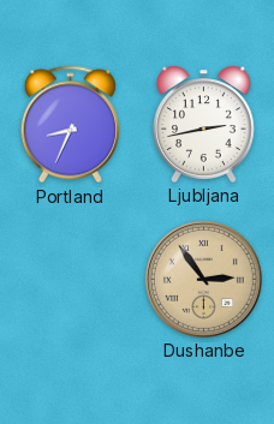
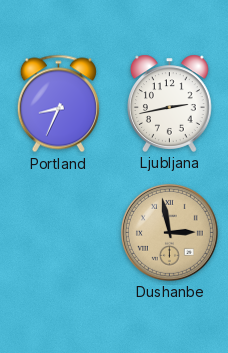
Dushanbe: 2:54 -> 2:58
